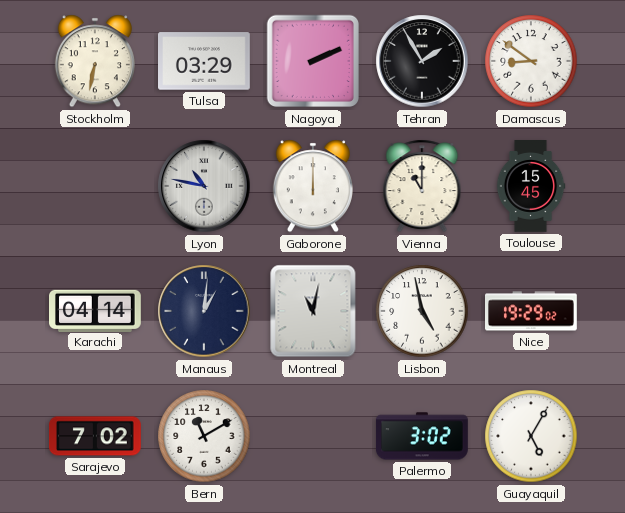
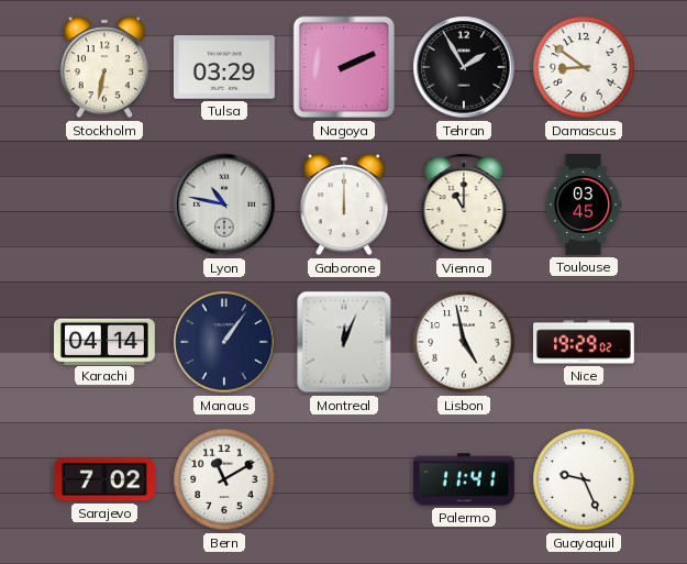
Toulouse: 15:45 -> 03:45
Manaus: 1:01 -> 1:06
Montreal: 11:02 -> 12:04
Palermo: 3:02 -> 11:41
Guayaquil: 5:05 -> 9:26
